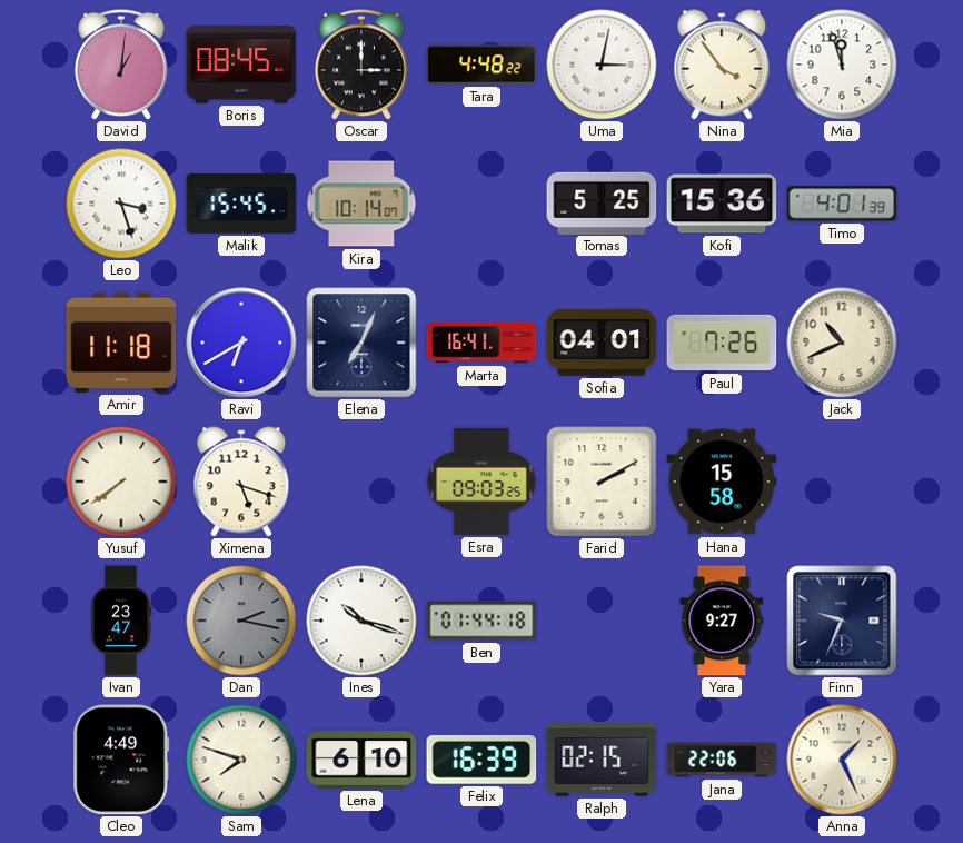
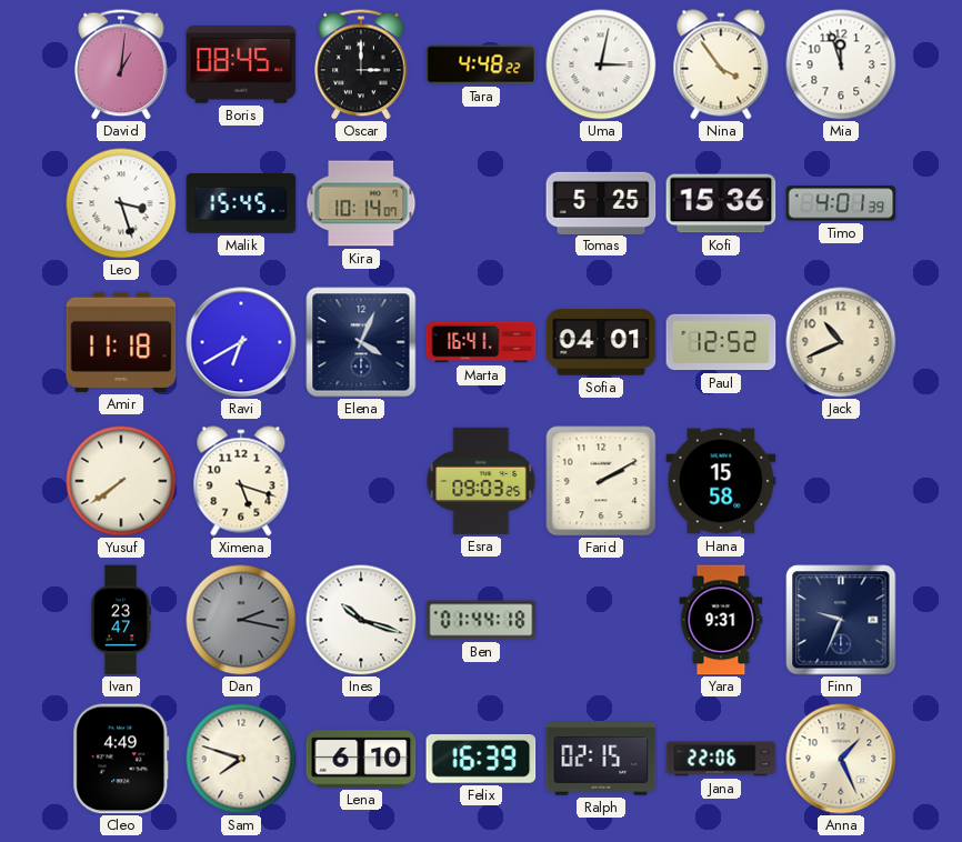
Elena: 7:04 -> 4:04
Paul: 7:26 -> 12:52
Yara: 9:27 -> 9:31
